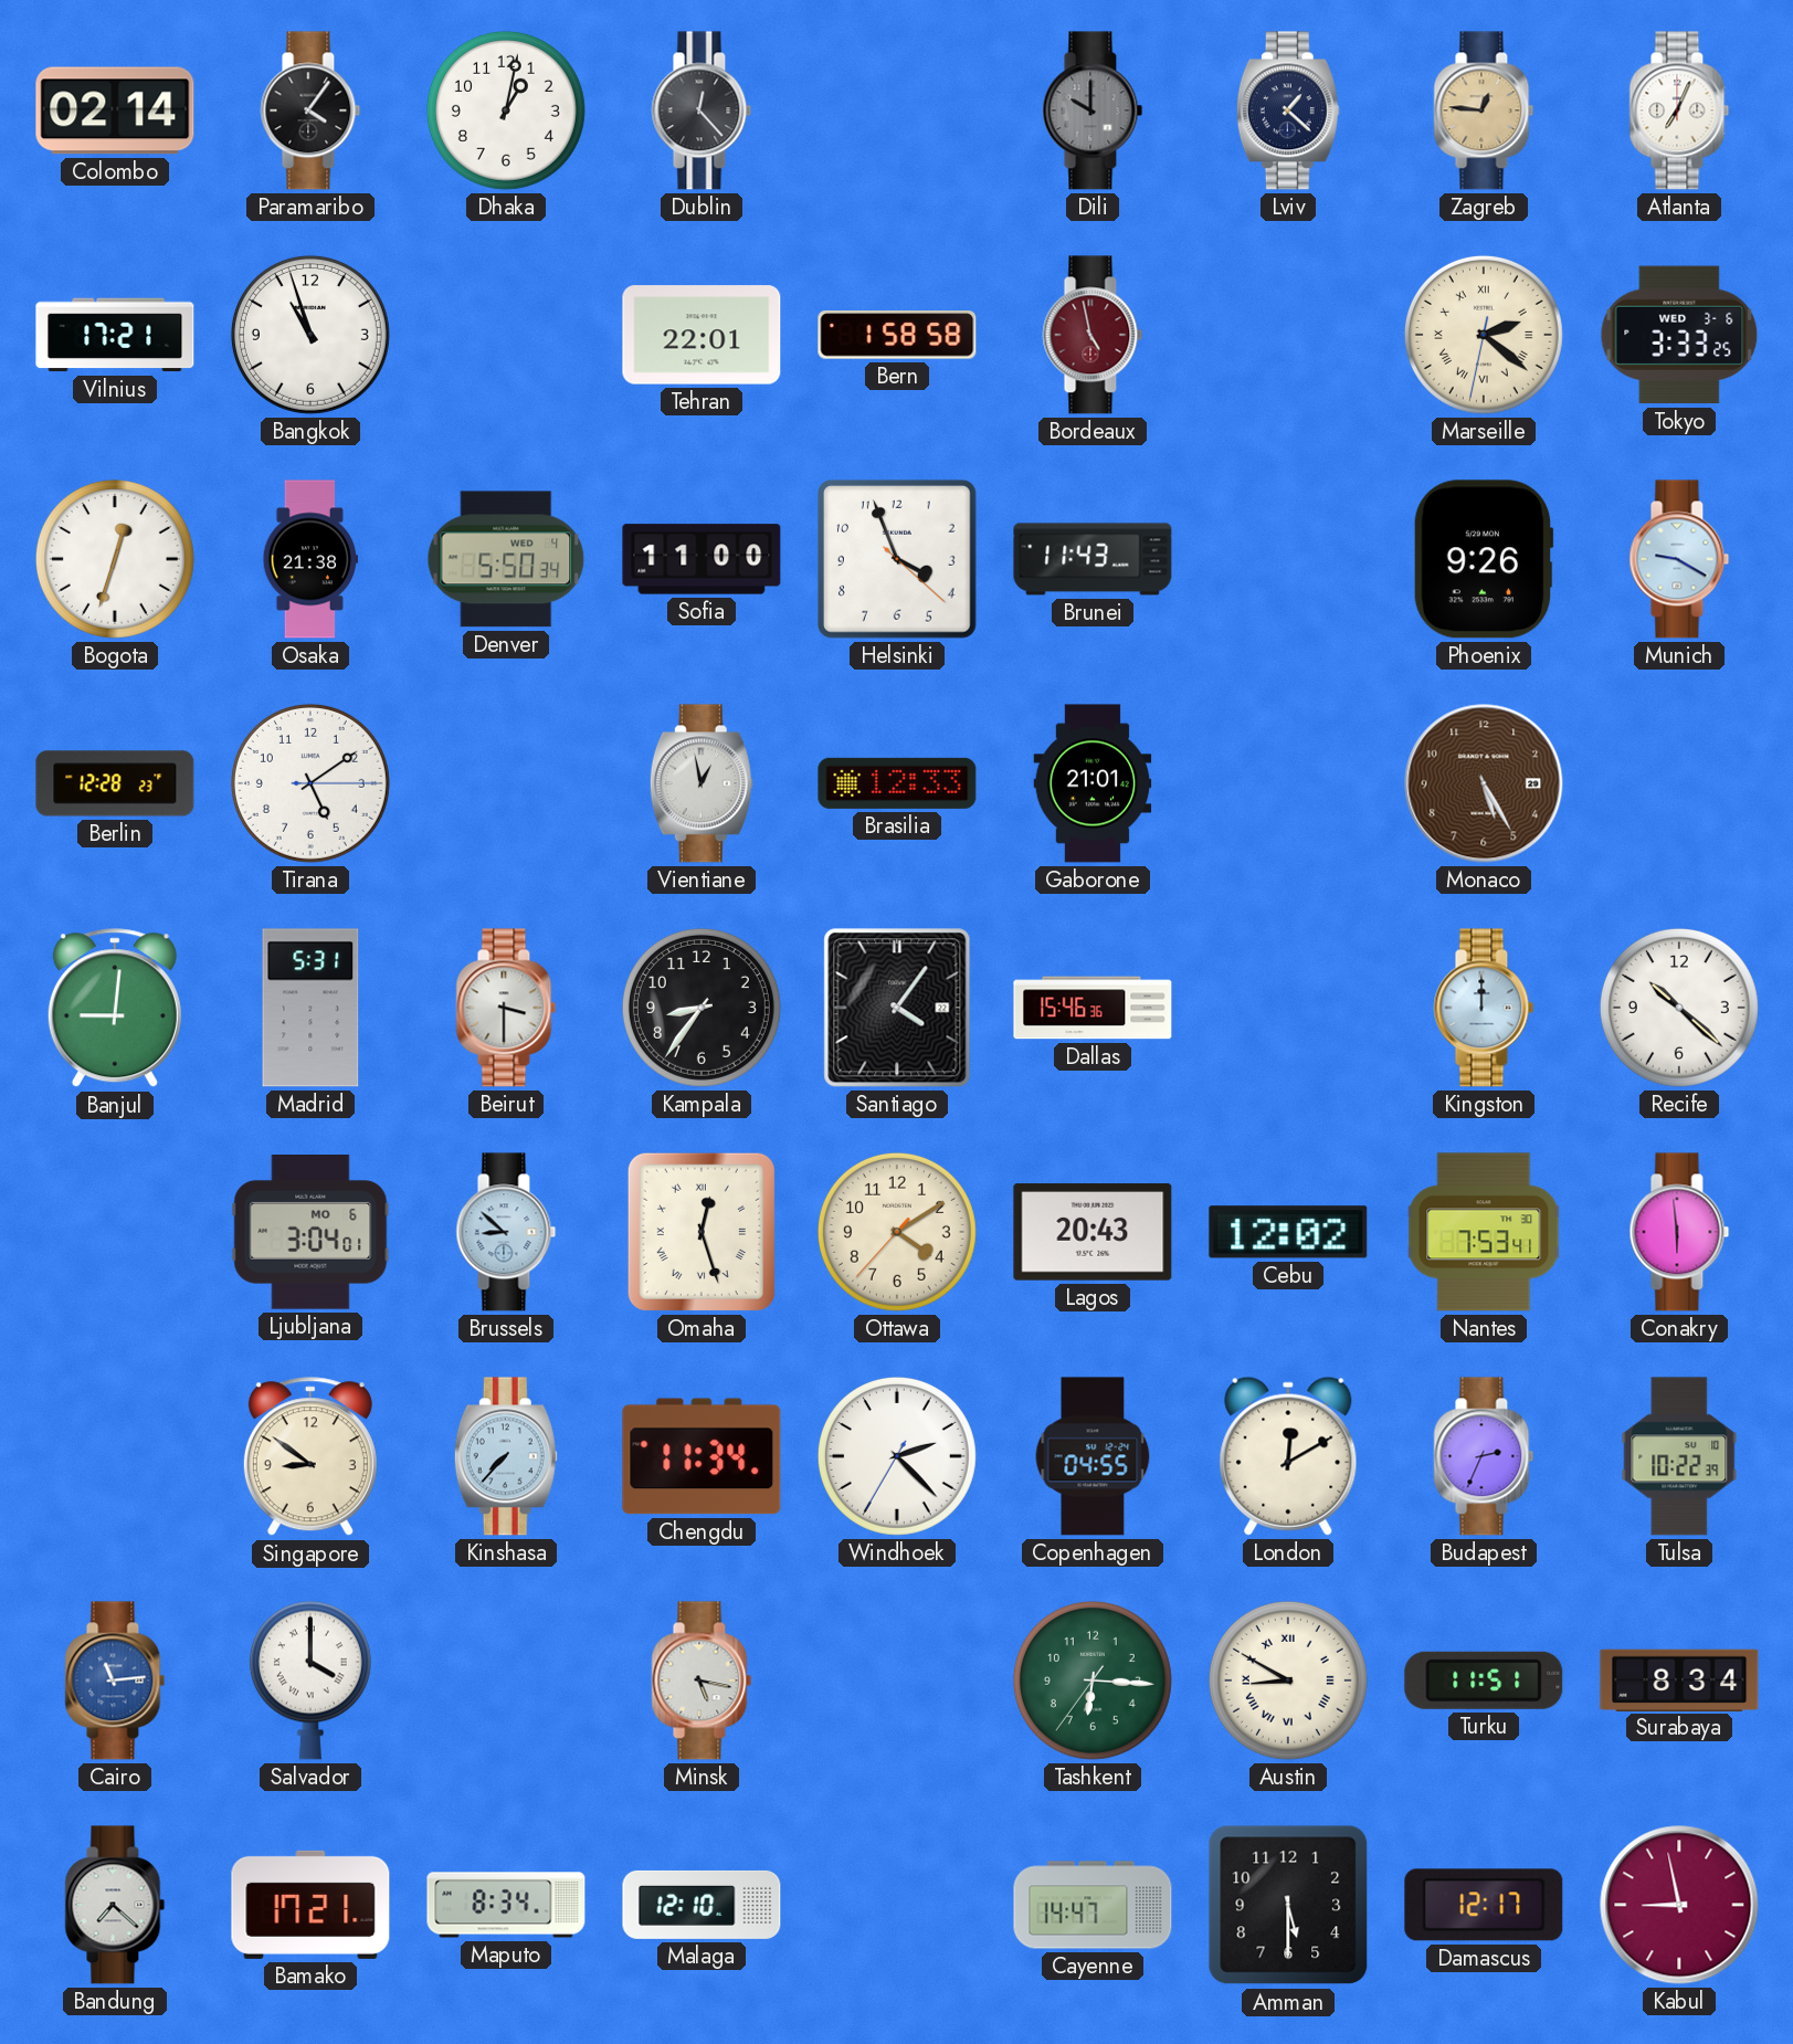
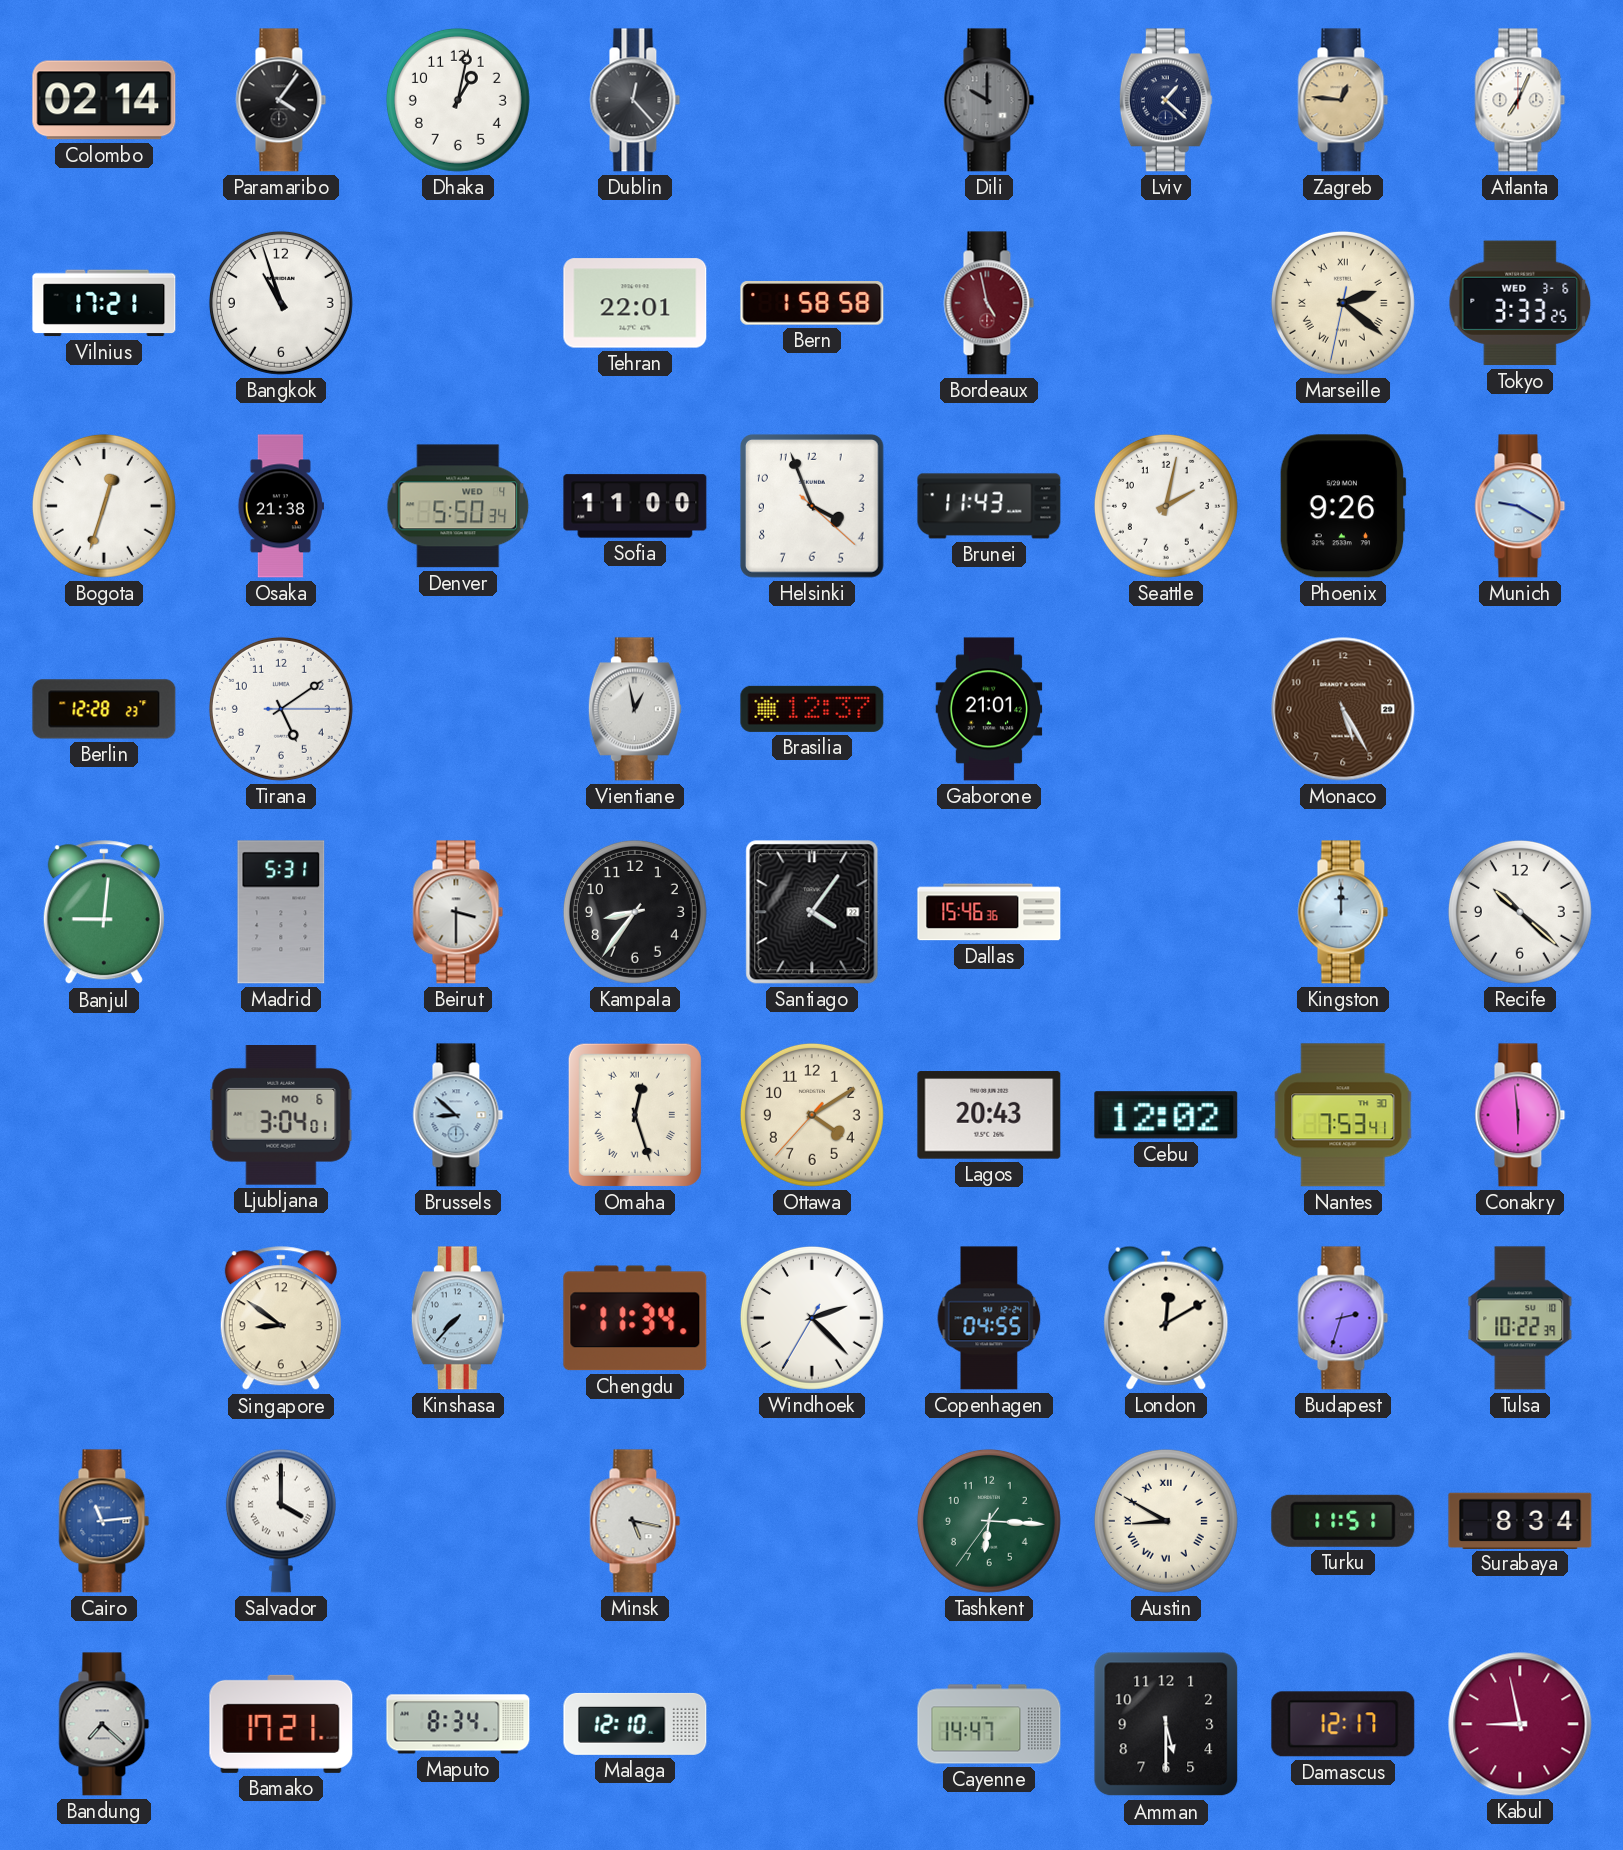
Seattle: none -> 2:02
Brasilia: 12:33 -> 12:37
Budapest: 2:34 -> 2:33
